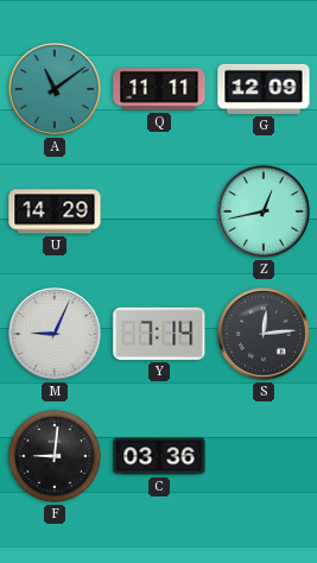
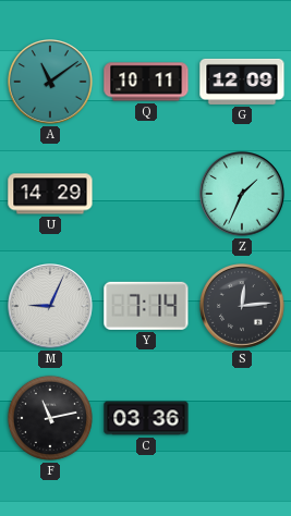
Q: 11:11 -> 10:11
Z: 12:43 -> 1:34
F: 9:01 -> 11:13
